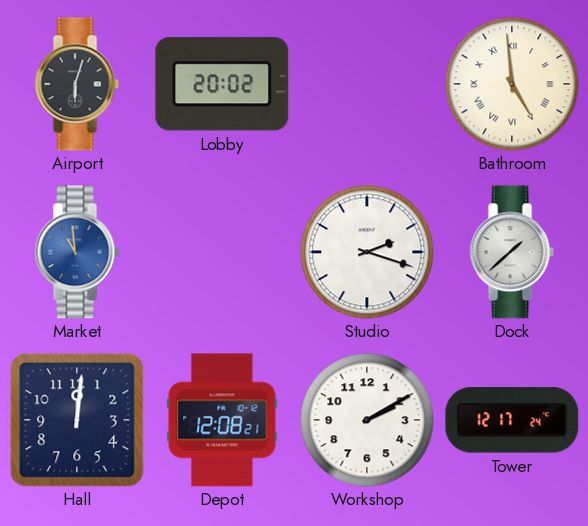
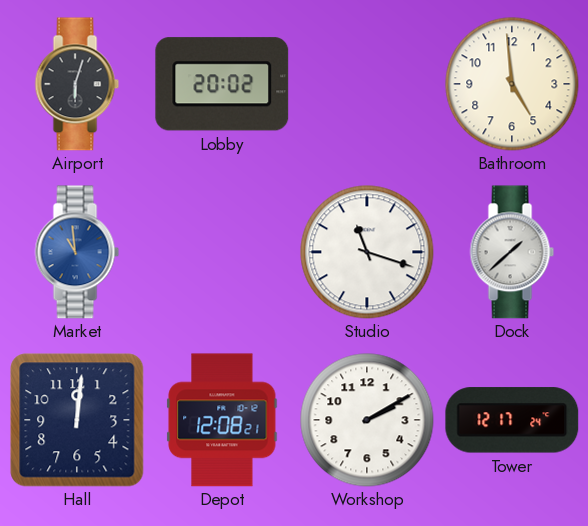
Bathroom numerals: Roman -> Arabic
Studio: 2:18 -> 11:18
